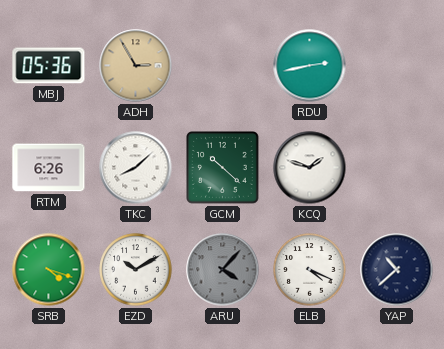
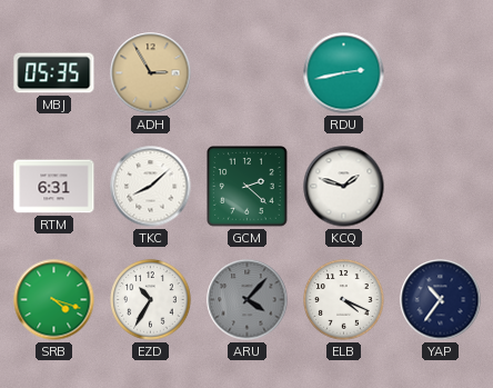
MBJ: 05:36 -> 05:35
RTM: 6:26 -> 6:31
GCM: 10:22 -> 2:22
EZD: 10:10 -> 10:35
YAP: 10:38 -> 10:36
